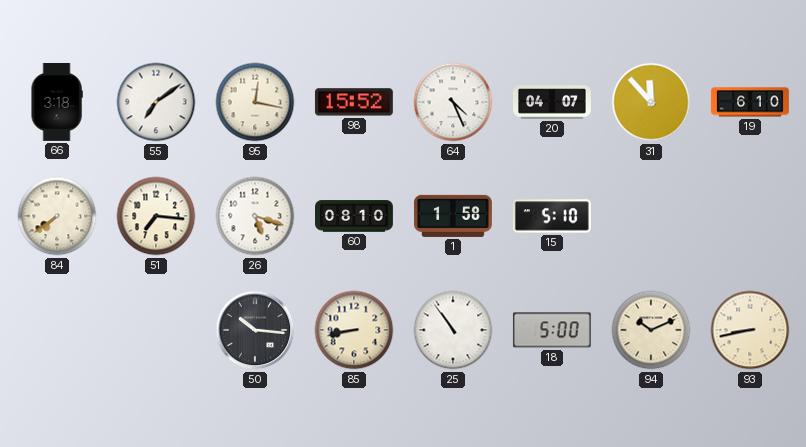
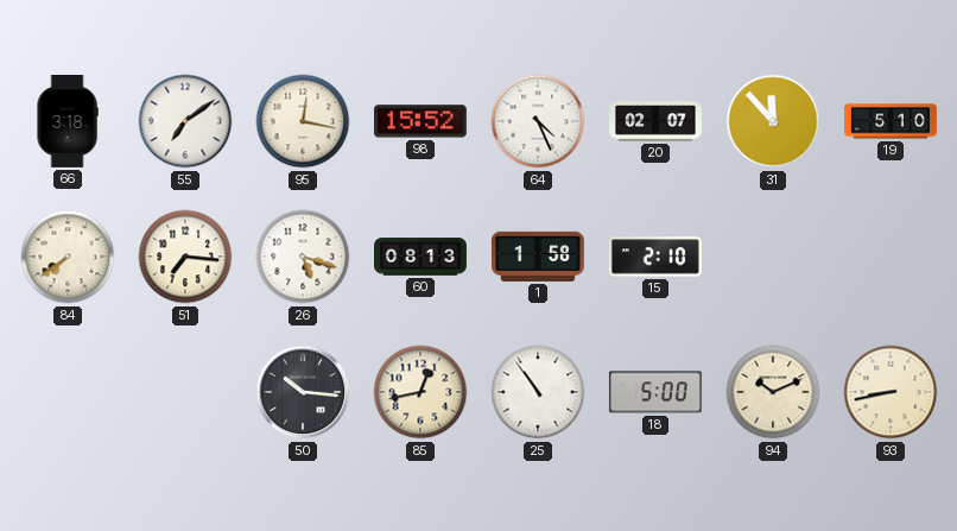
20: 04:07 -> 02:07
19: 6:10 -> 5:10
60: 08:10 -> 08:13
15: 5:10 -> 2:10
85: 8:43 -> 12:43
